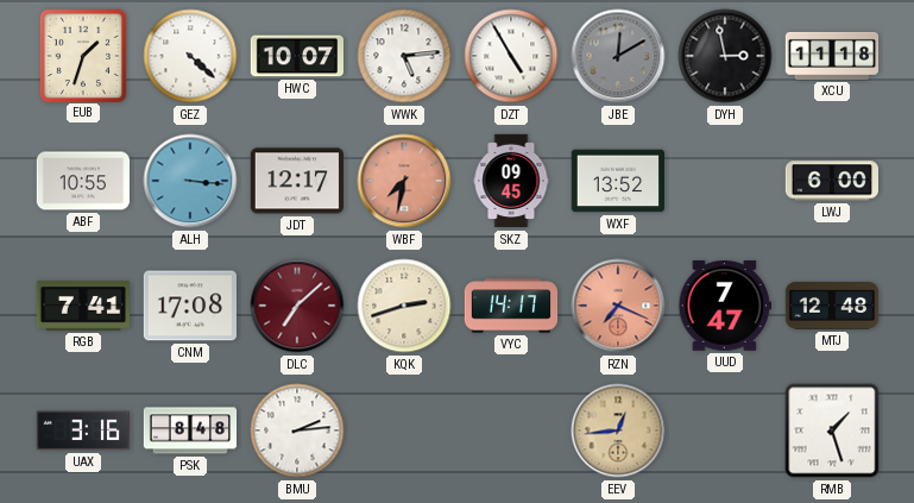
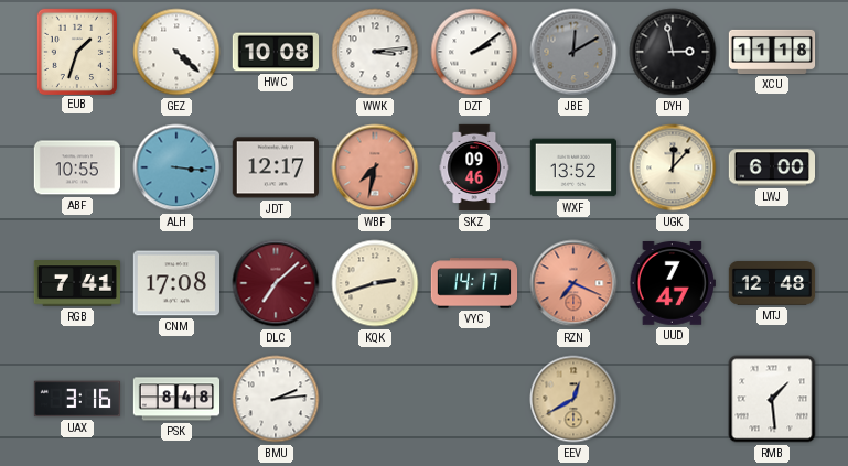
HWC: 10:07 -> 10:08
WWK: 5:14 -> 3:14
DZT: 4:55 -> 2:09
SKZ: 09:45 -> 09:46
UGK: none -> 12:07
EEV: 12:44 -> 12:40
RMB: 1:27 -> 1:29
